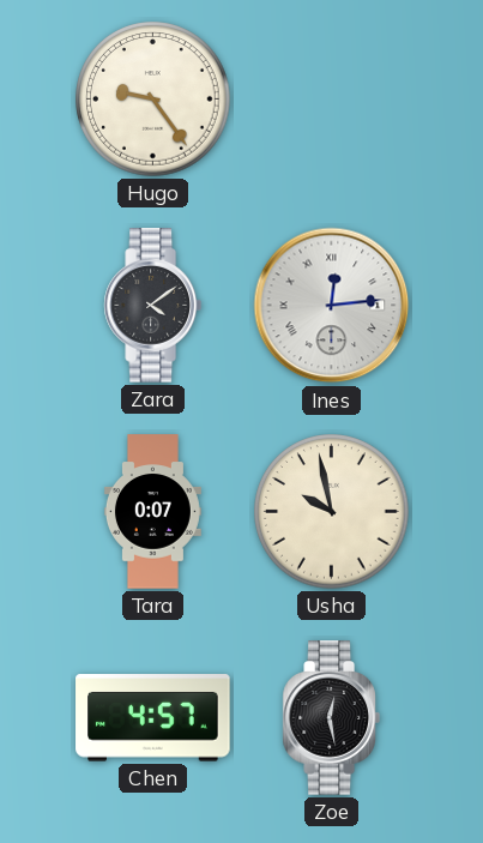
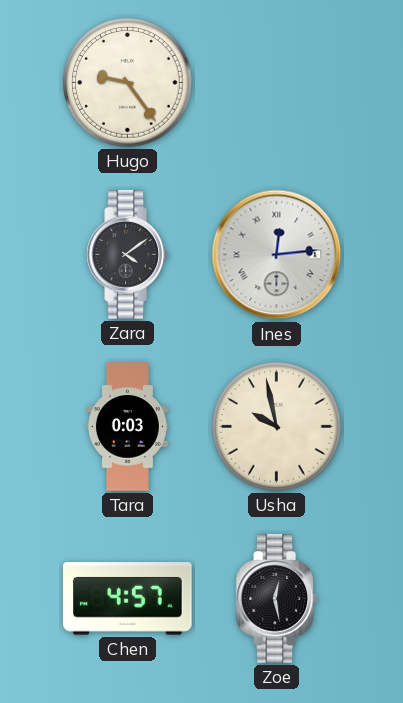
Tara: 0:07 -> 0:03
